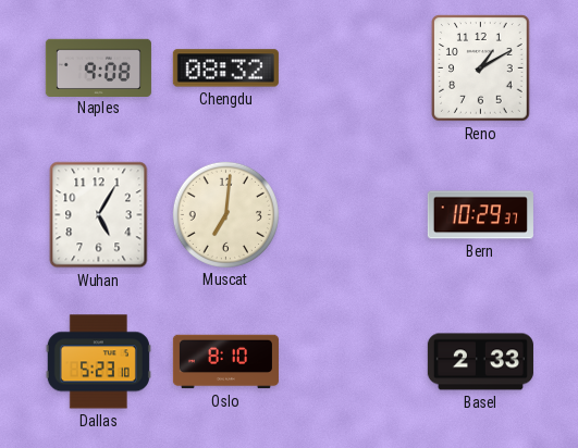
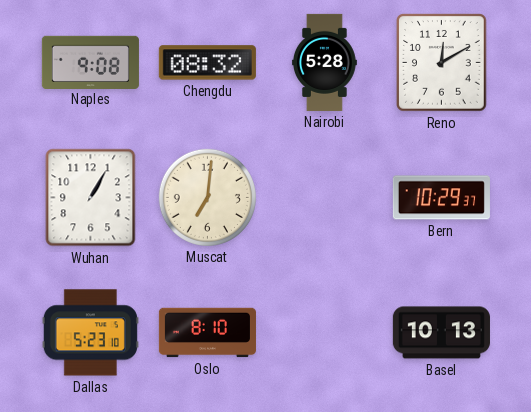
Nairobi: none -> 5:28
Reno: 1:10 -> 12:10
Wuhan: 5:05 -> 1:05
Basel: 2:33 -> 10:13
